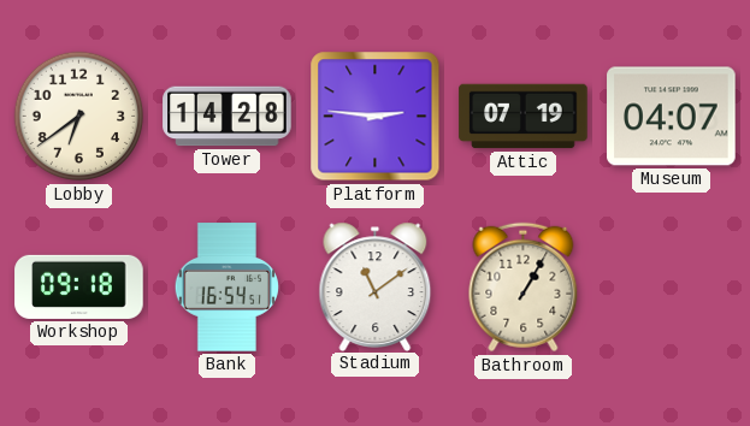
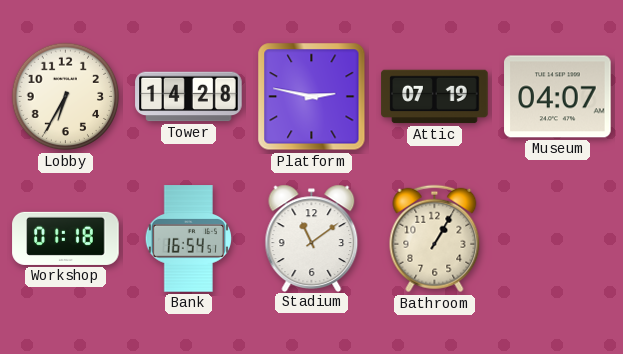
Lobby: 6:39 -> 6:35
Platform: 2:46 -> 2:47
Workshop: 09:18 -> 01:18
